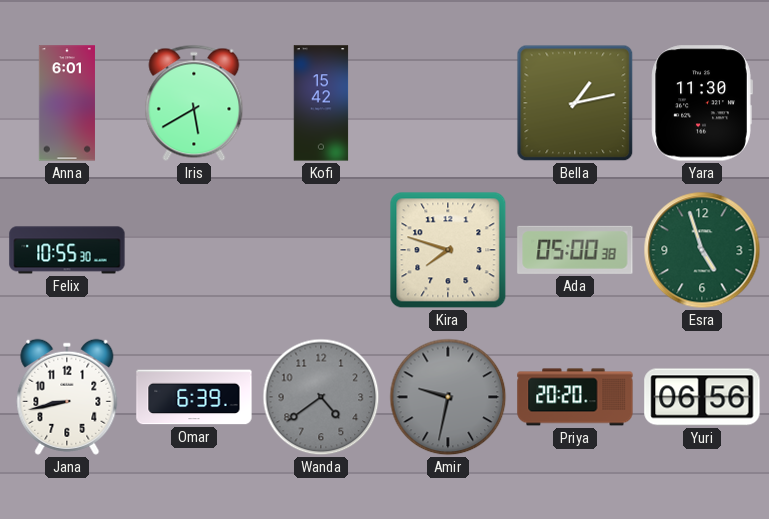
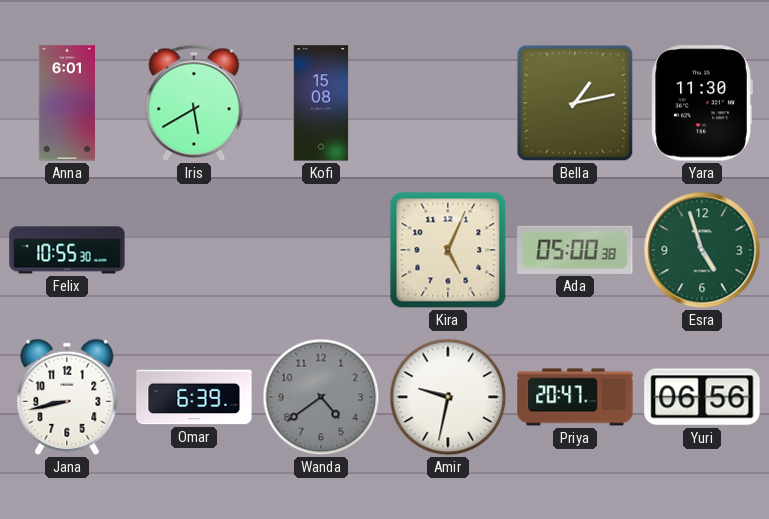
Kofi: 15:42 -> 15:08
Kira: 7:48 -> 5:04
Amir dial: grey -> white
Priya: 20:20 -> 20:47
